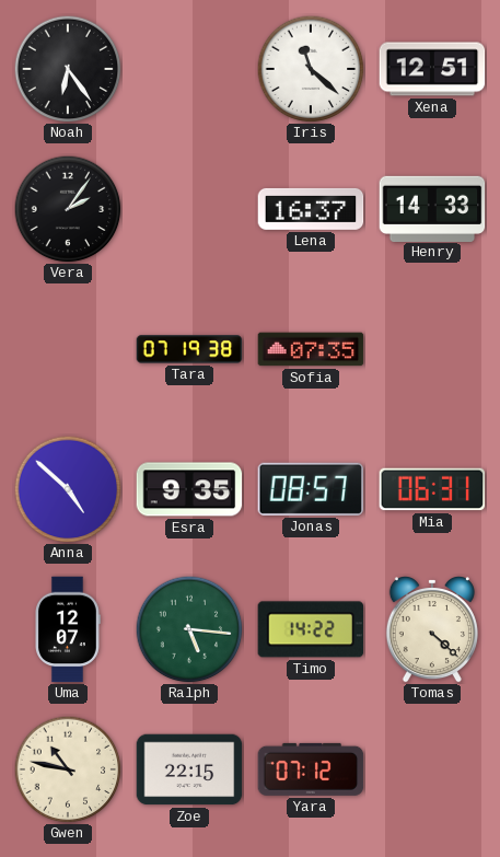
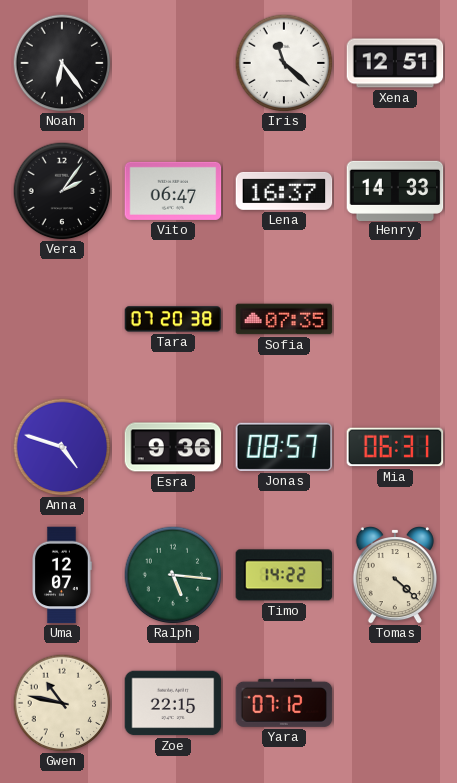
Vito: none -> 06:47
Tara: 07:19 -> 07:20
Anna: 4:52 -> 4:48
Esra: 9:35 -> 9:36
